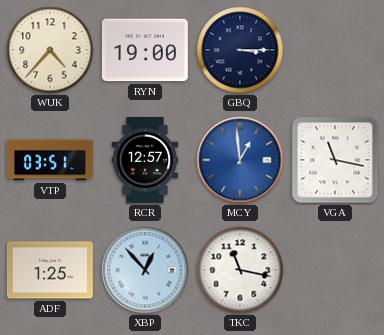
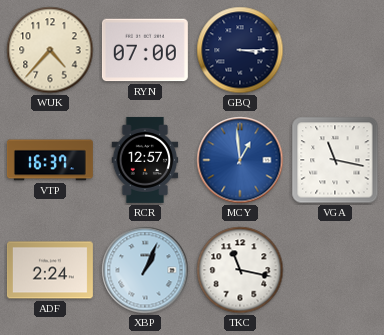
RYN: 19:00 -> 07:00
VTP: 03:51 -> 16:37
ADF: 1:25 -> 2:24
XBP: 12:53 -> 1:04
